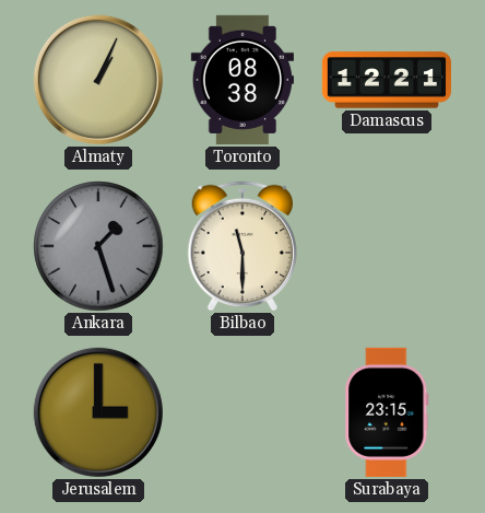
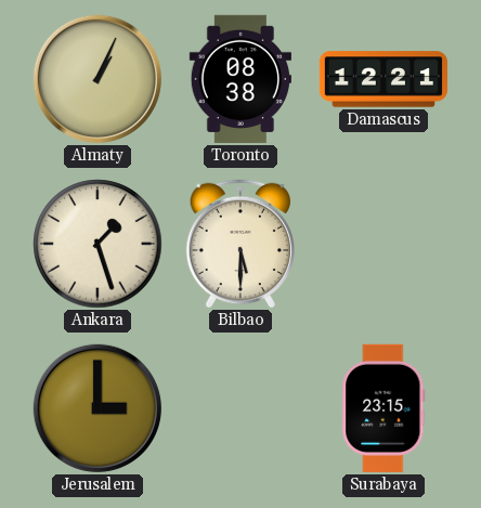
Ankara dial: grey -> cream
Bilbao: 11:30 -> 5:30
